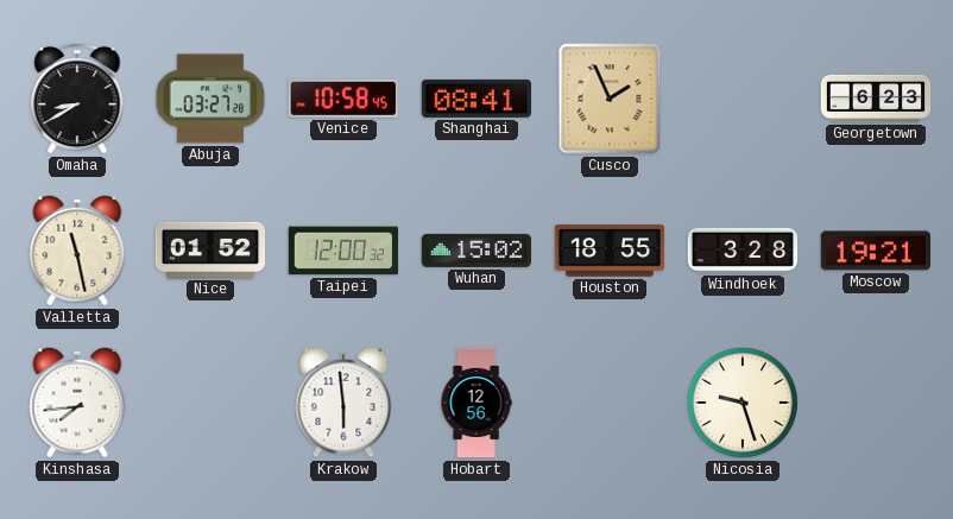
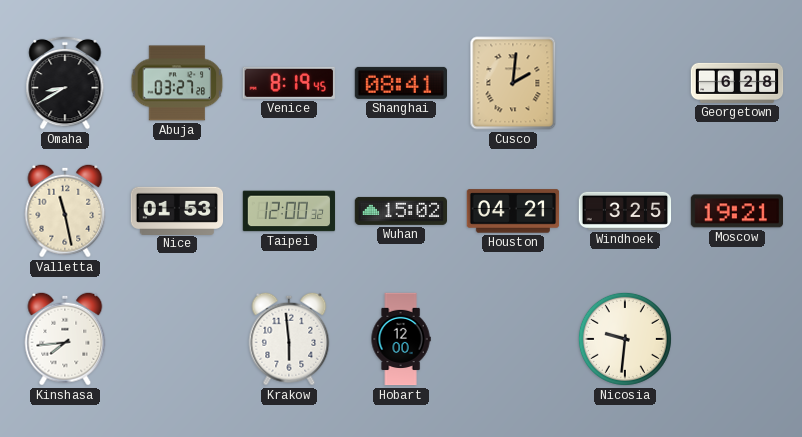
Venice: 10:58 -> 8:19
Cusco: 1:56 -> 2:01
Georgetown: 6:23 -> 6:28
Nice: 01:52 -> 01:53
Houston: 18:55 -> 04:21
Windhoek: 3:28 -> 3:25
Hobart: 12:56 -> 12:00
Nicosia: 9:27 -> 9:31
